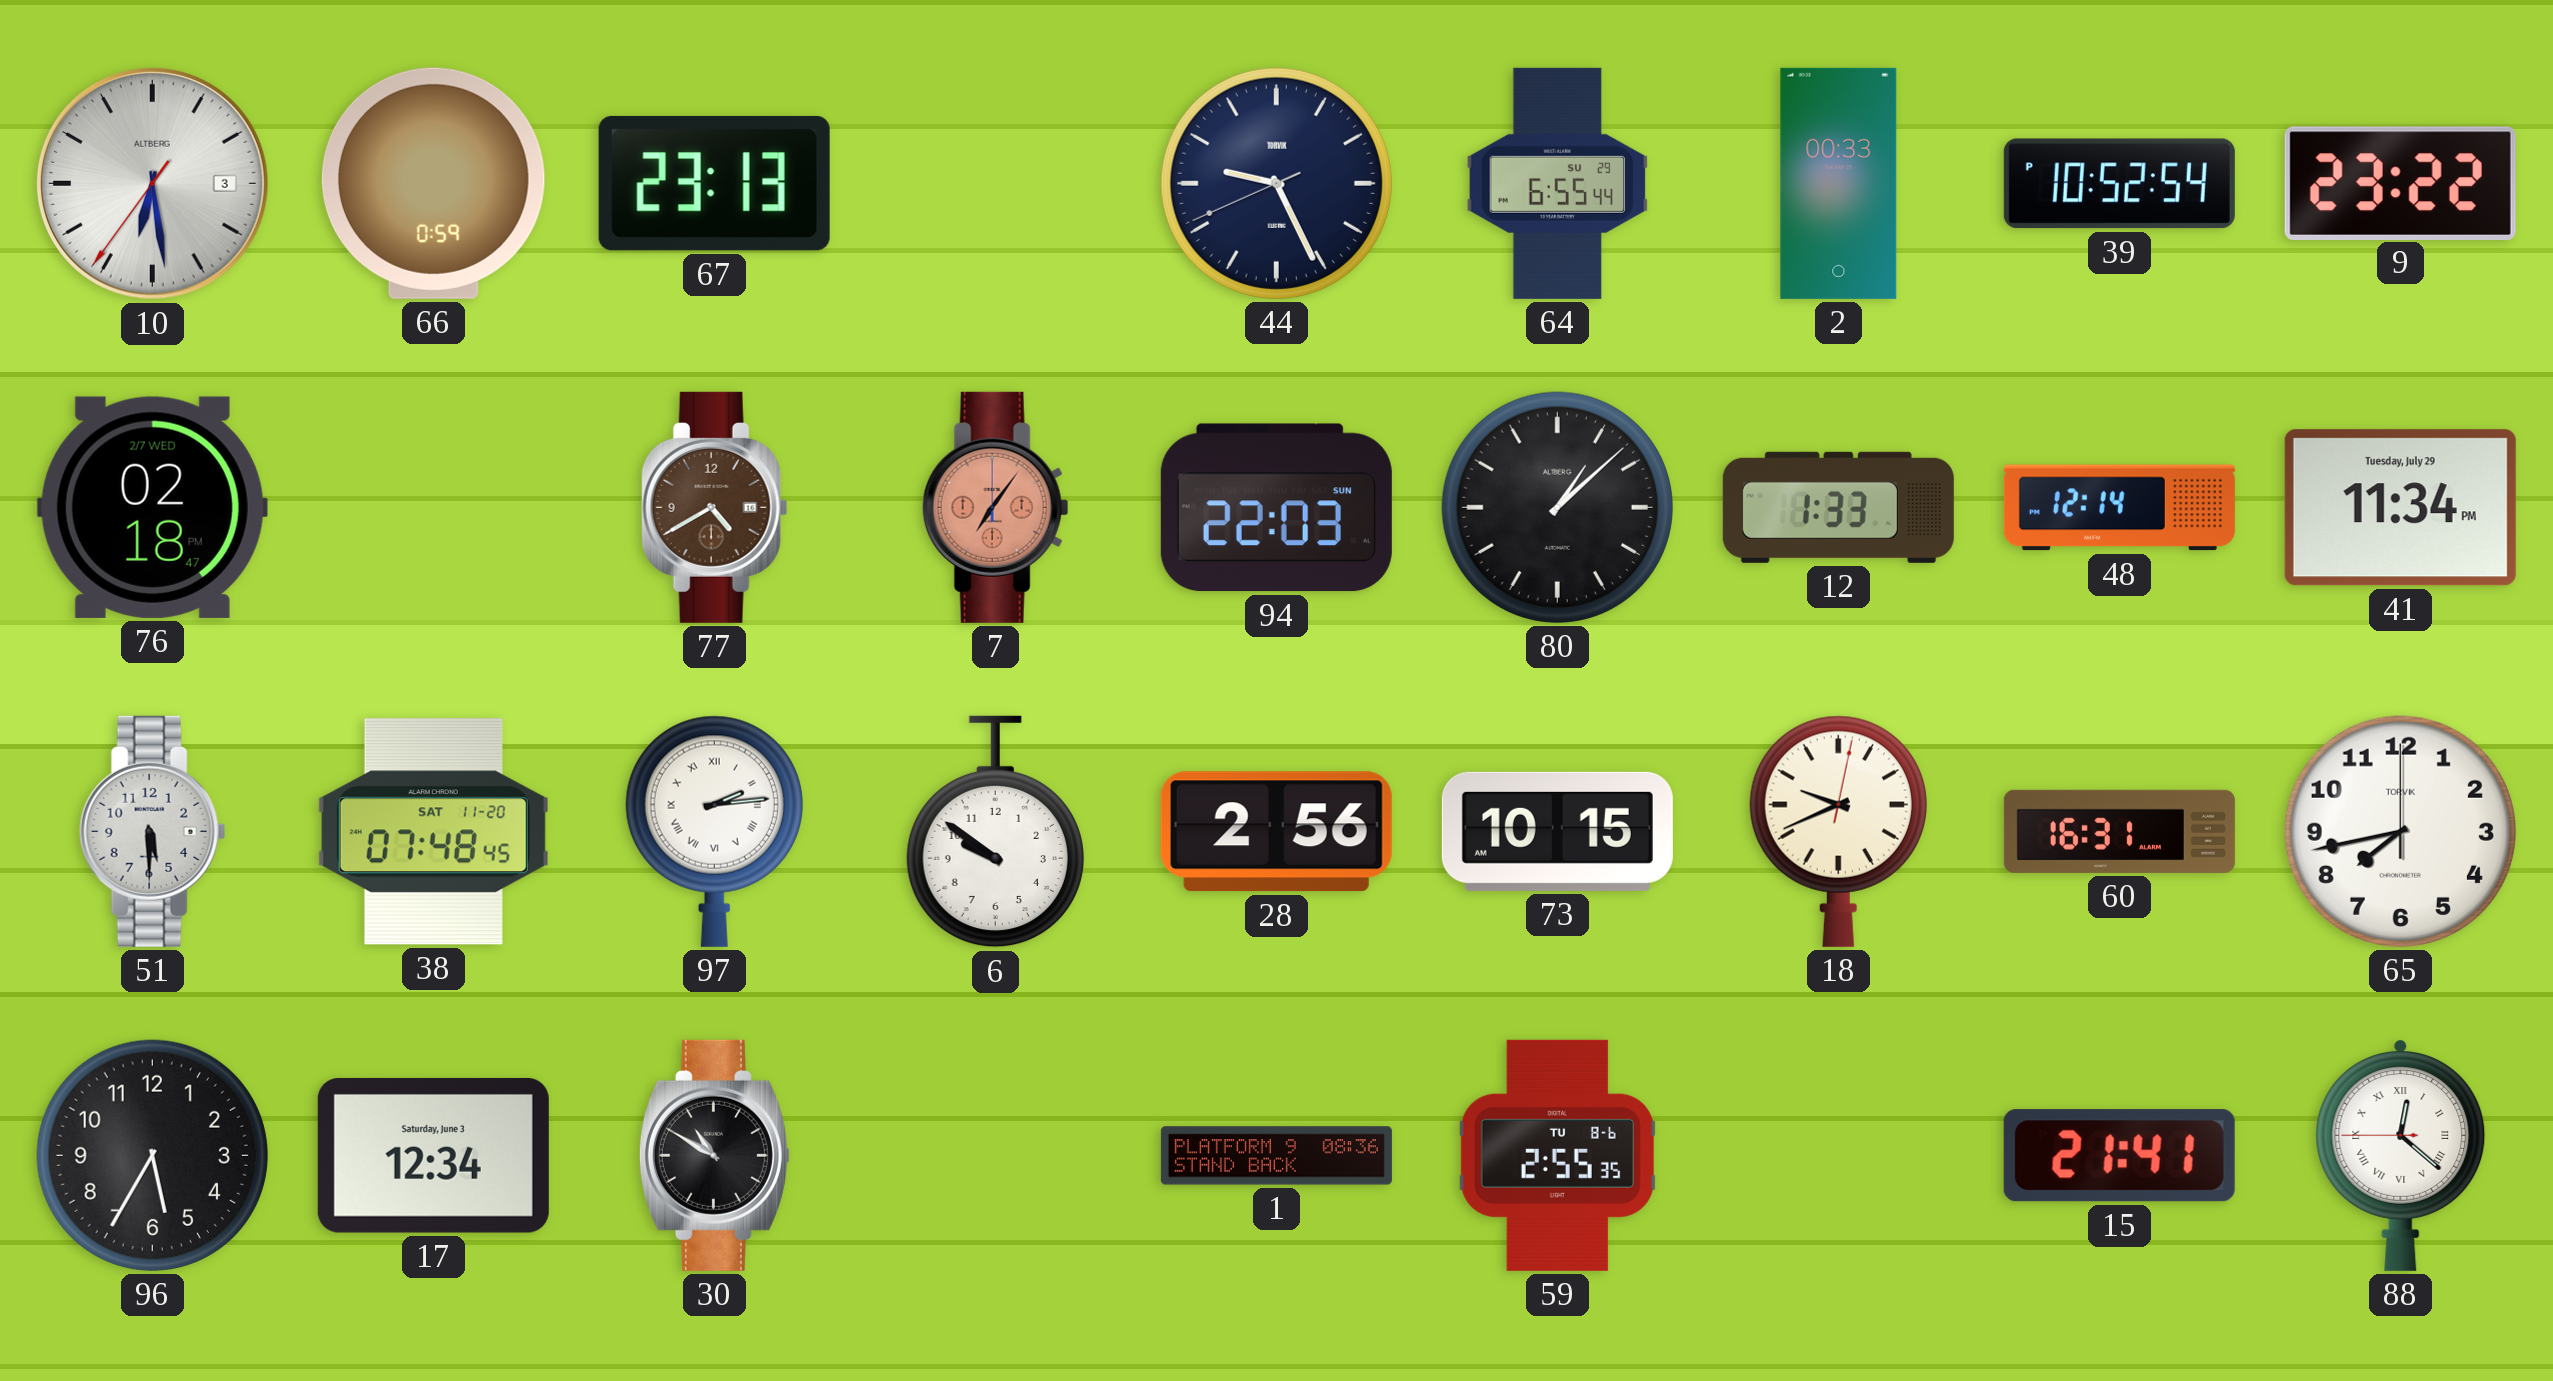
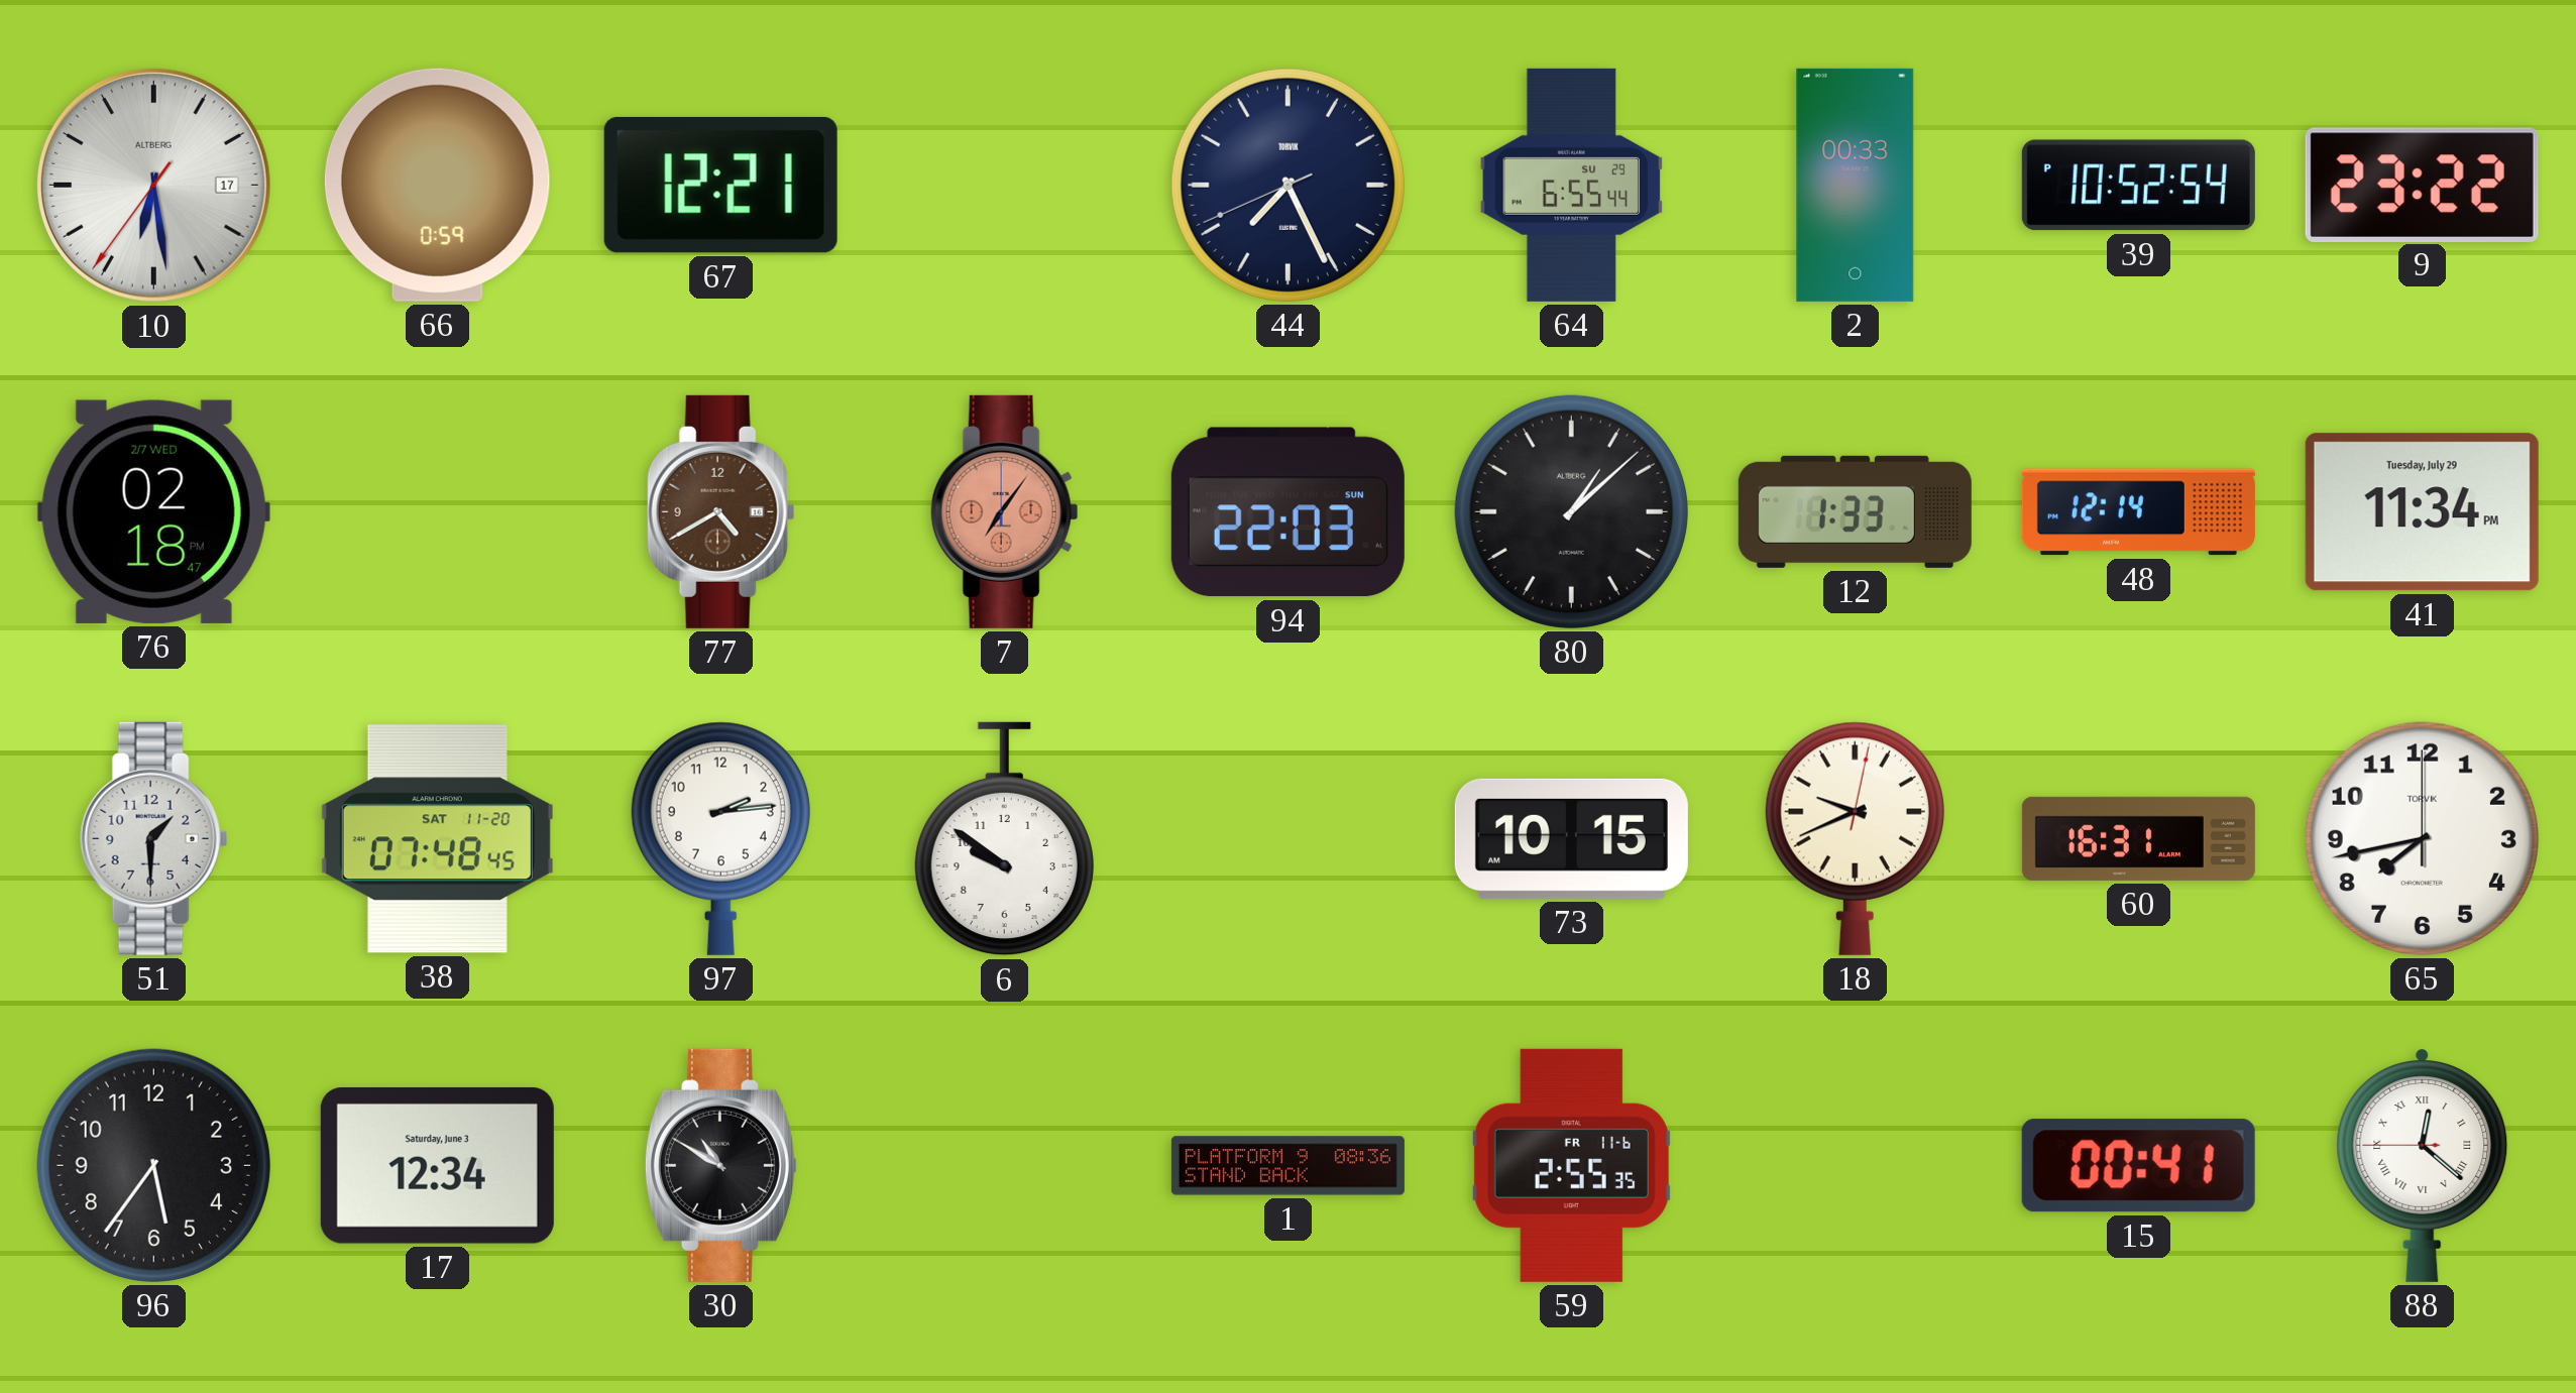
10 date: 3 -> 17
67: 23:13 -> 12:21
44: 9:25 -> 7:25
51: 5:30 -> 1:30
97 numerals: Roman -> Arabic
28: 2:56 -> none
96: 5:35 -> 5:36
59 date: TU 8-6 -> FR 11-6
15: 21:41 -> 00:41
